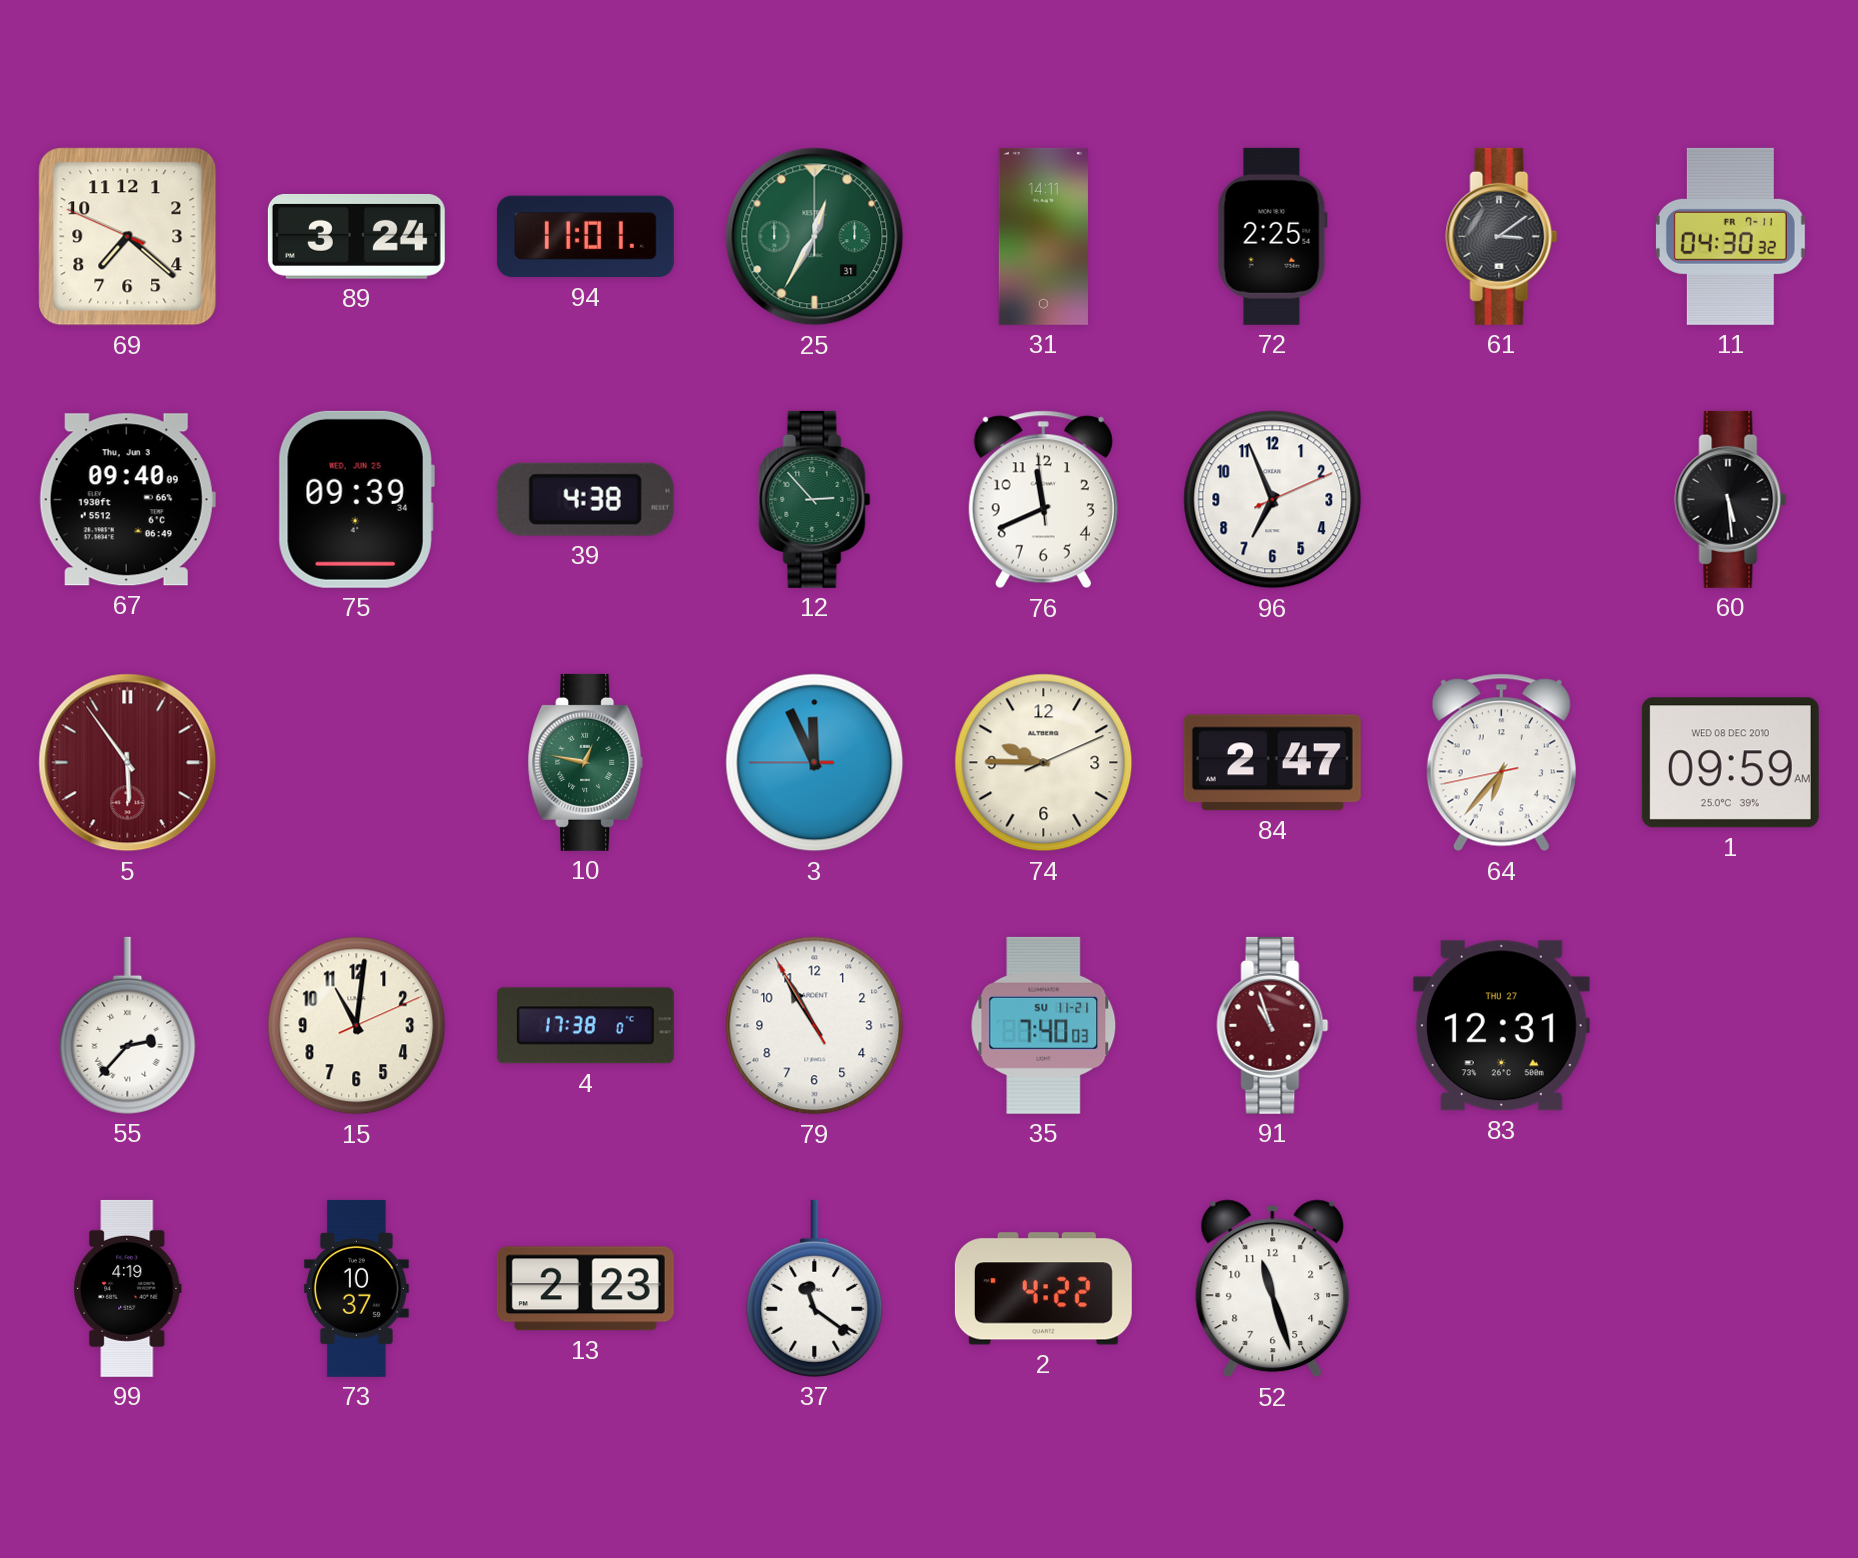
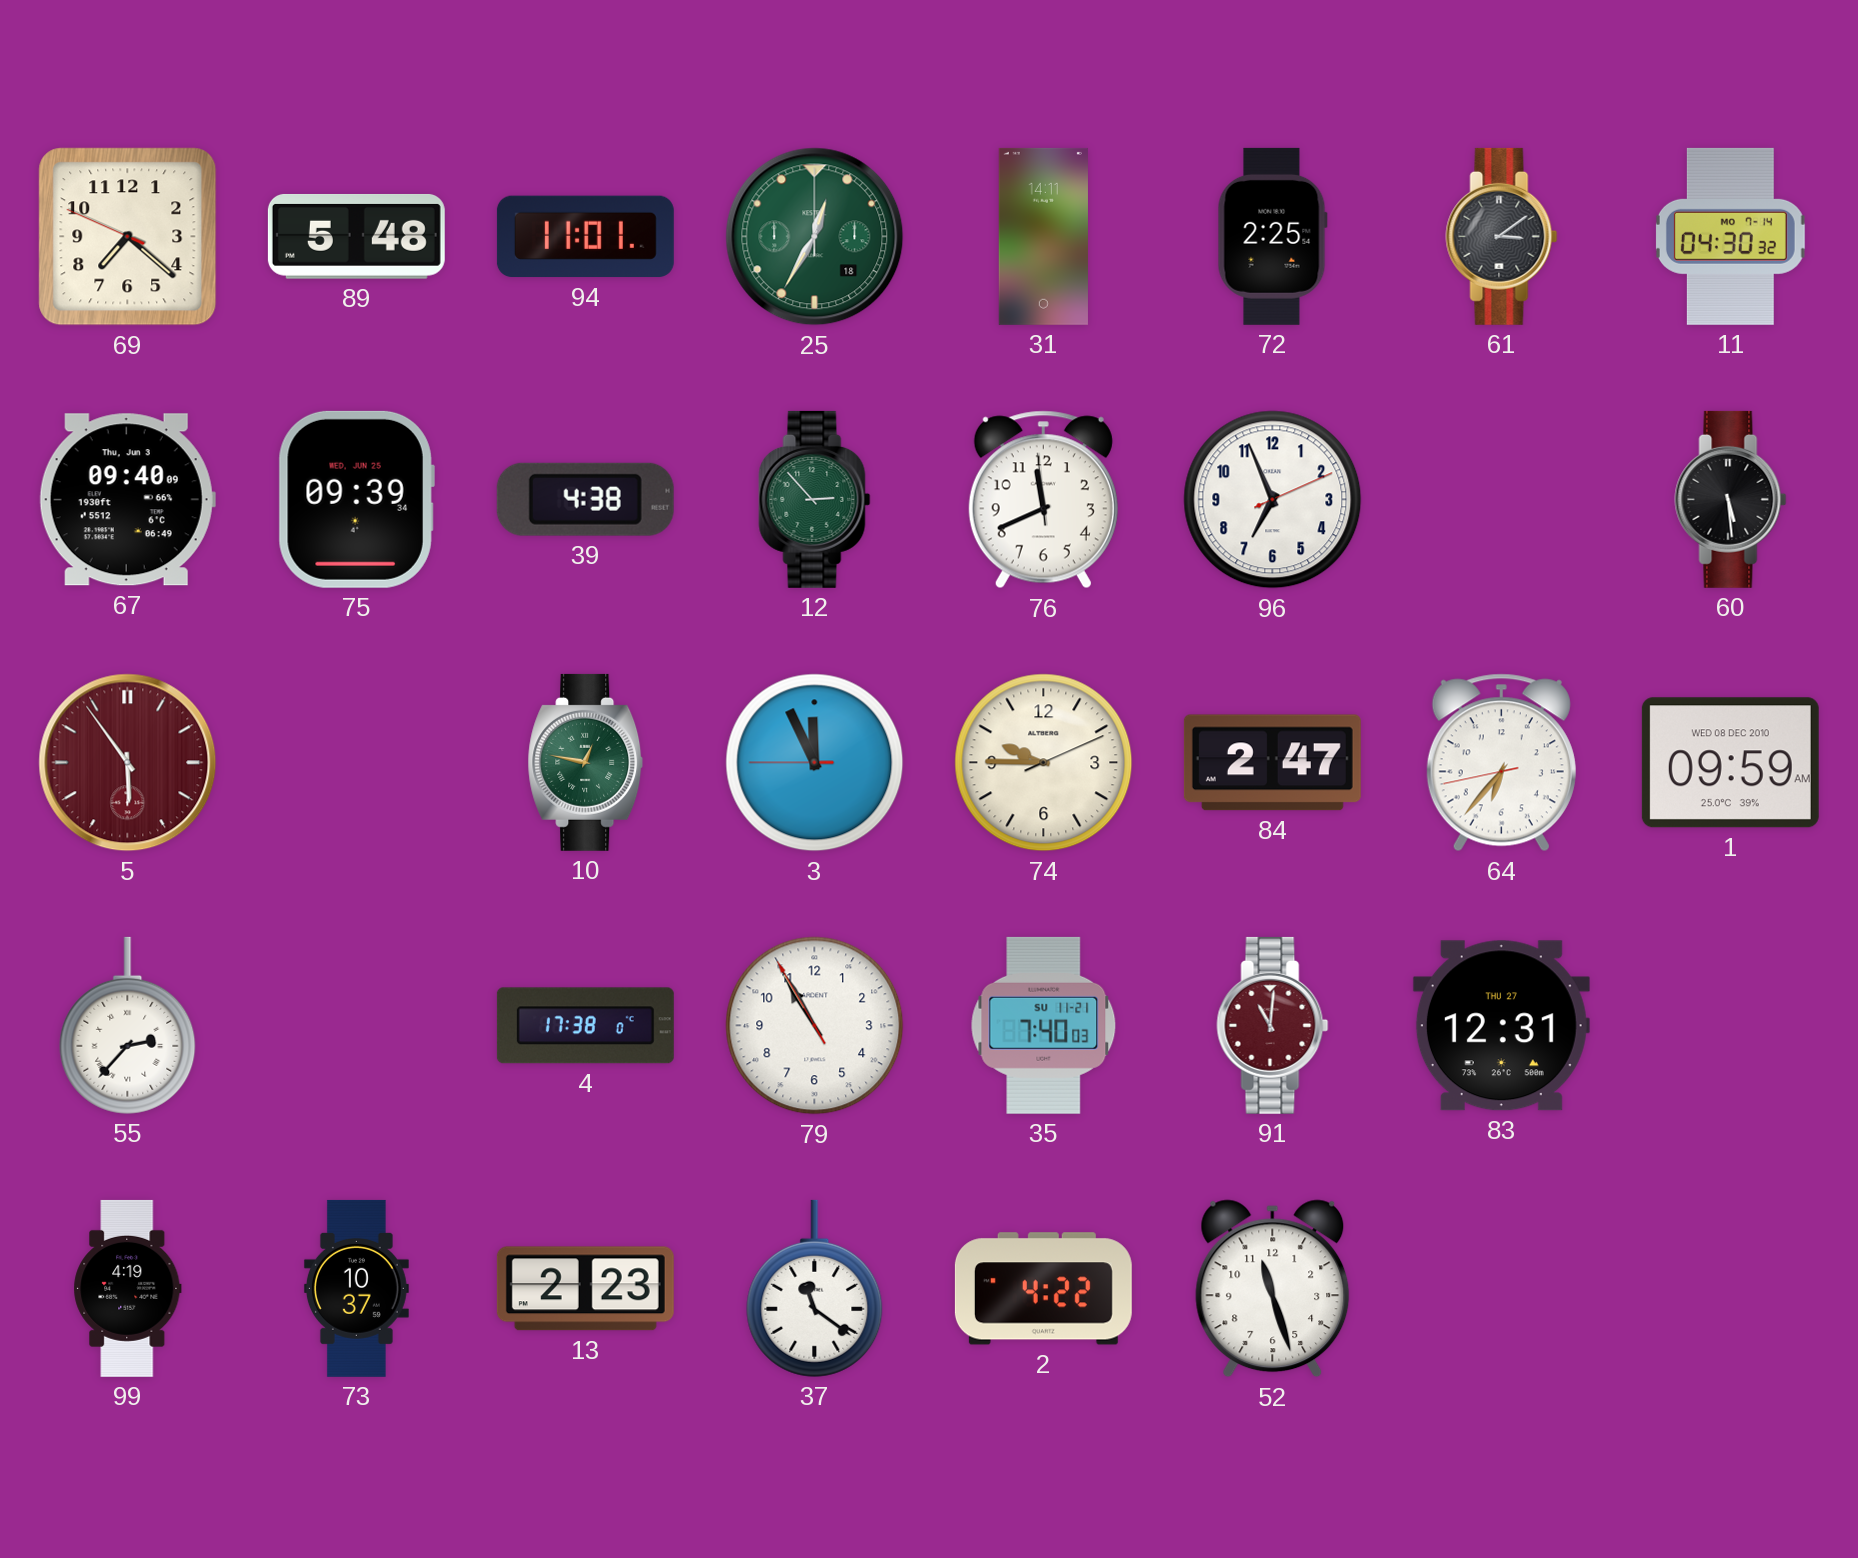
89: 3:24 -> 5:48
25 date: 31 -> 18
11 date: FR 7-11 -> MO 7-14
15: 11:01 -> none
91: 10:57 -> 11:01
